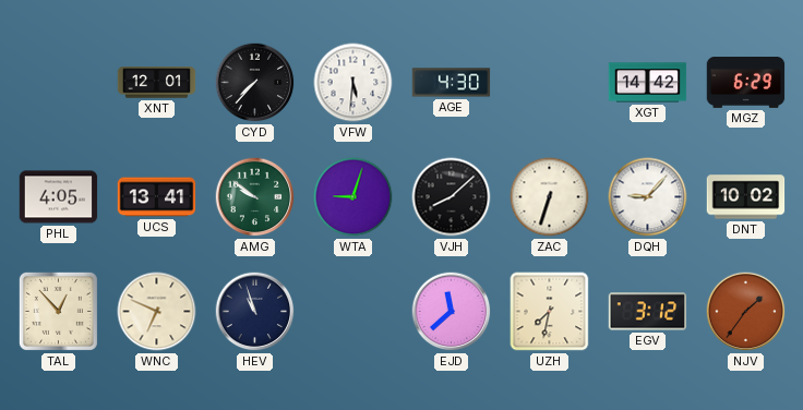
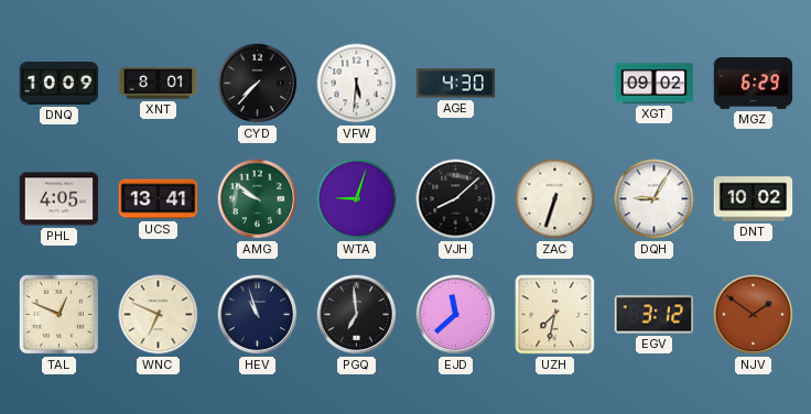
DNQ: none -> 10:09
XNT: 12:01 -> 8:01
XGT: 14:42 -> 09:02
DQH: 9:07 -> 9:05
TAL: 12:53 -> 12:49
PGQ: none -> 6:59
NJV: 1:36 -> 1:51
